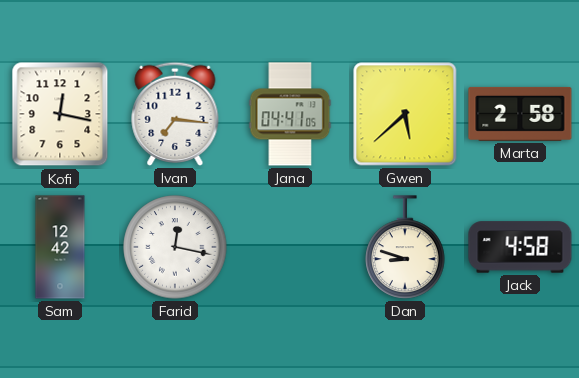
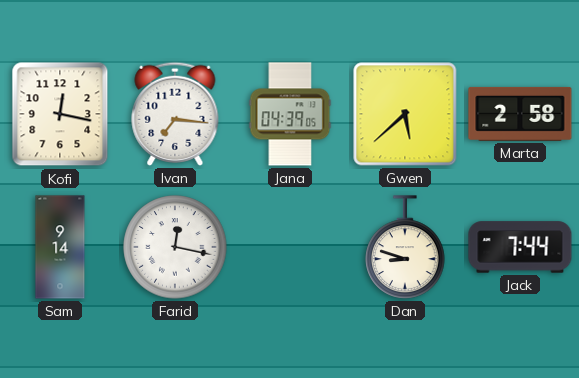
Jana: 04:41 -> 04:39
Sam: 12:42 -> 9:14
Jack: 4:58 -> 7:44
